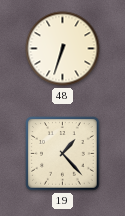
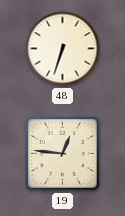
19: 1:23 -> 12:46
